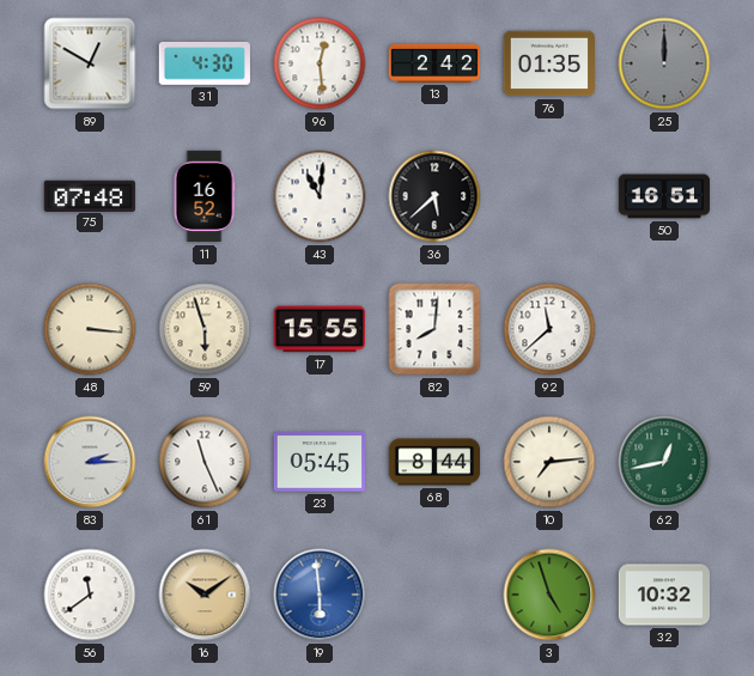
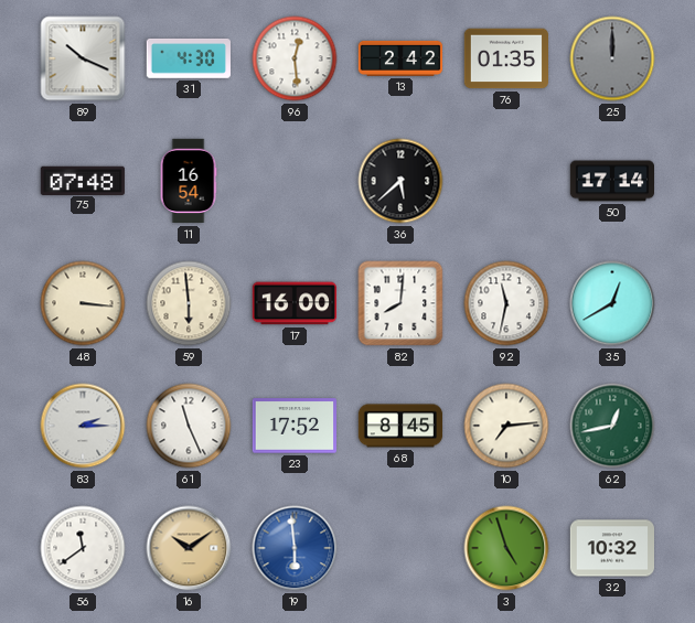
89: 12:50 -> 10:19
11: 16:52 -> 16:54
43: 11:01 -> none
50: 16:51 -> 17:14
59: 5:57 -> 5:59
17: 15:55 -> 16:00
92: 11:38 -> 11:32
35: none -> 12:40
23: 05:45 -> 17:52
68: 8:44 -> 8:45
